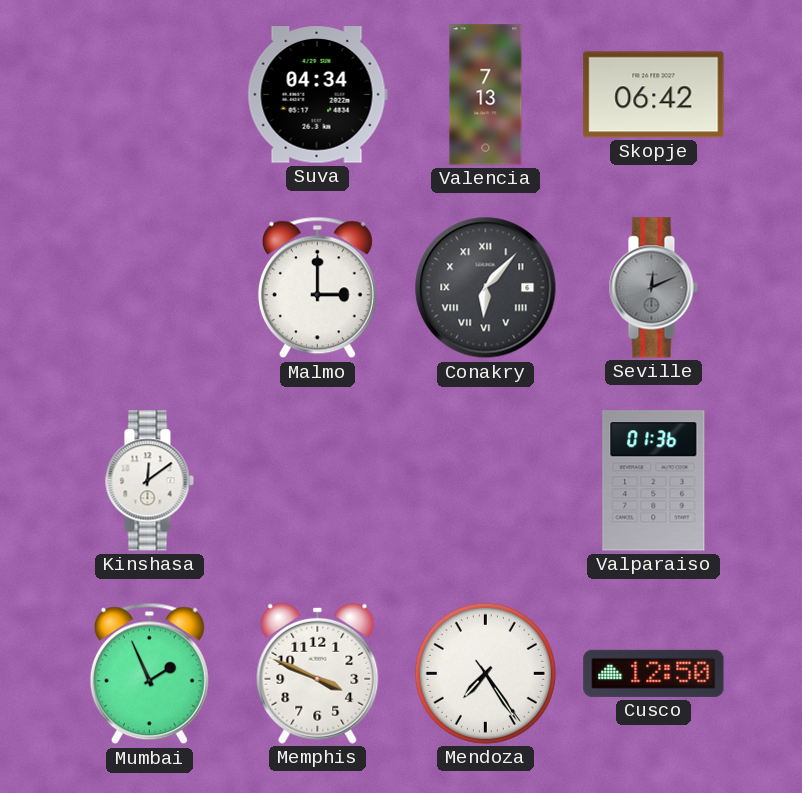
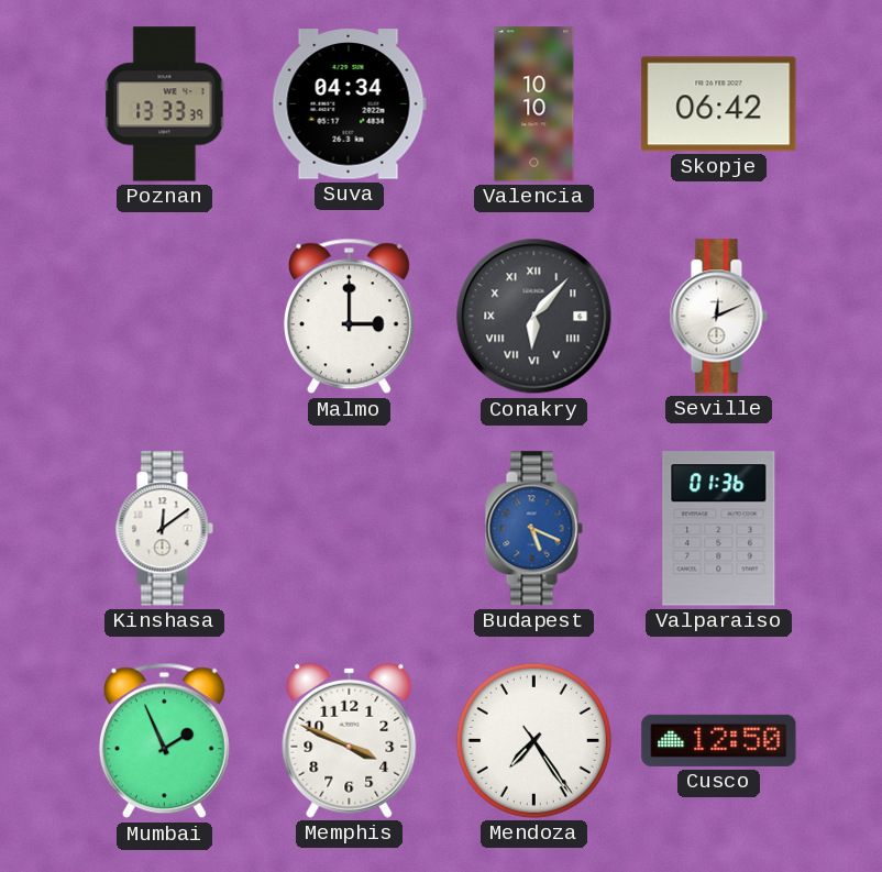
Poznan: none -> 13:33
Valencia: 7:13 -> 10:10
Seville dial: grey -> white
Budapest: none -> 5:19
